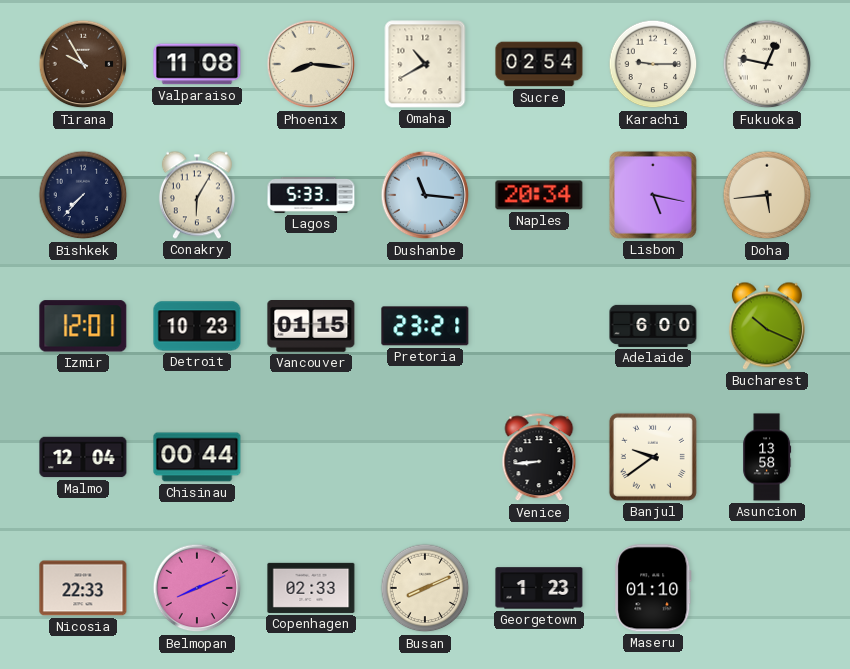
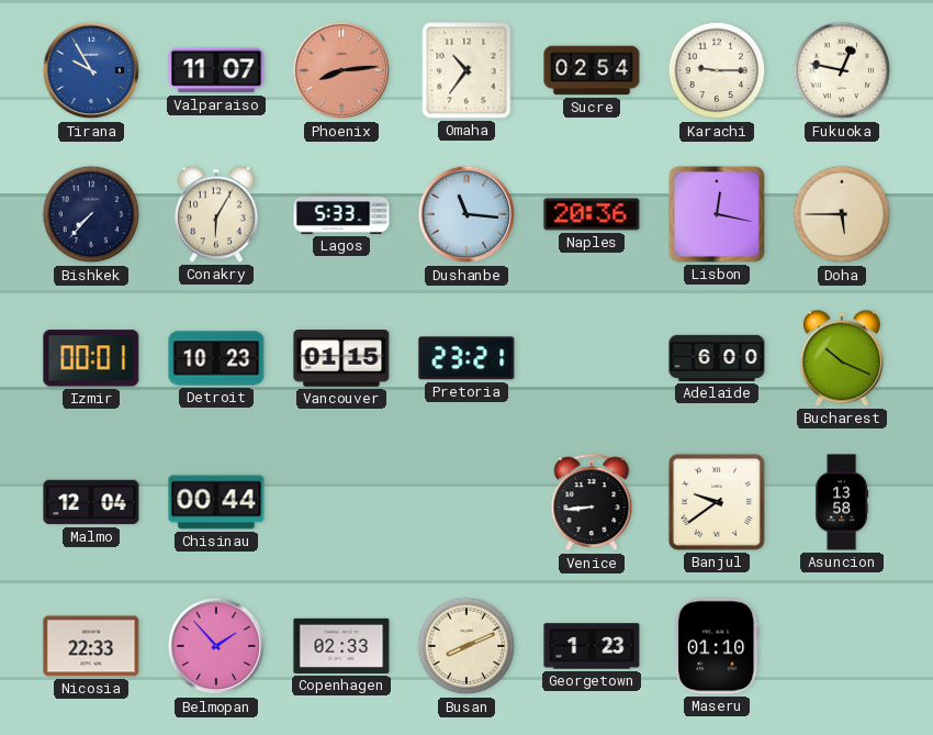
Tirana dial: brown -> blue
Valparaiso: 11:08 -> 11:07
Phoenix: 8:16 -> 8:14
Phoenix dial: cream -> salmon
Omaha: 10:40 -> 10:36
Naples: 20:34 -> 20:36
Lisbon: 5:17 -> 12:17
Doha: 5:44 -> 5:45
Izmir: 12:01 -> 00:01
Belmopan: 8:11 -> 1:53
